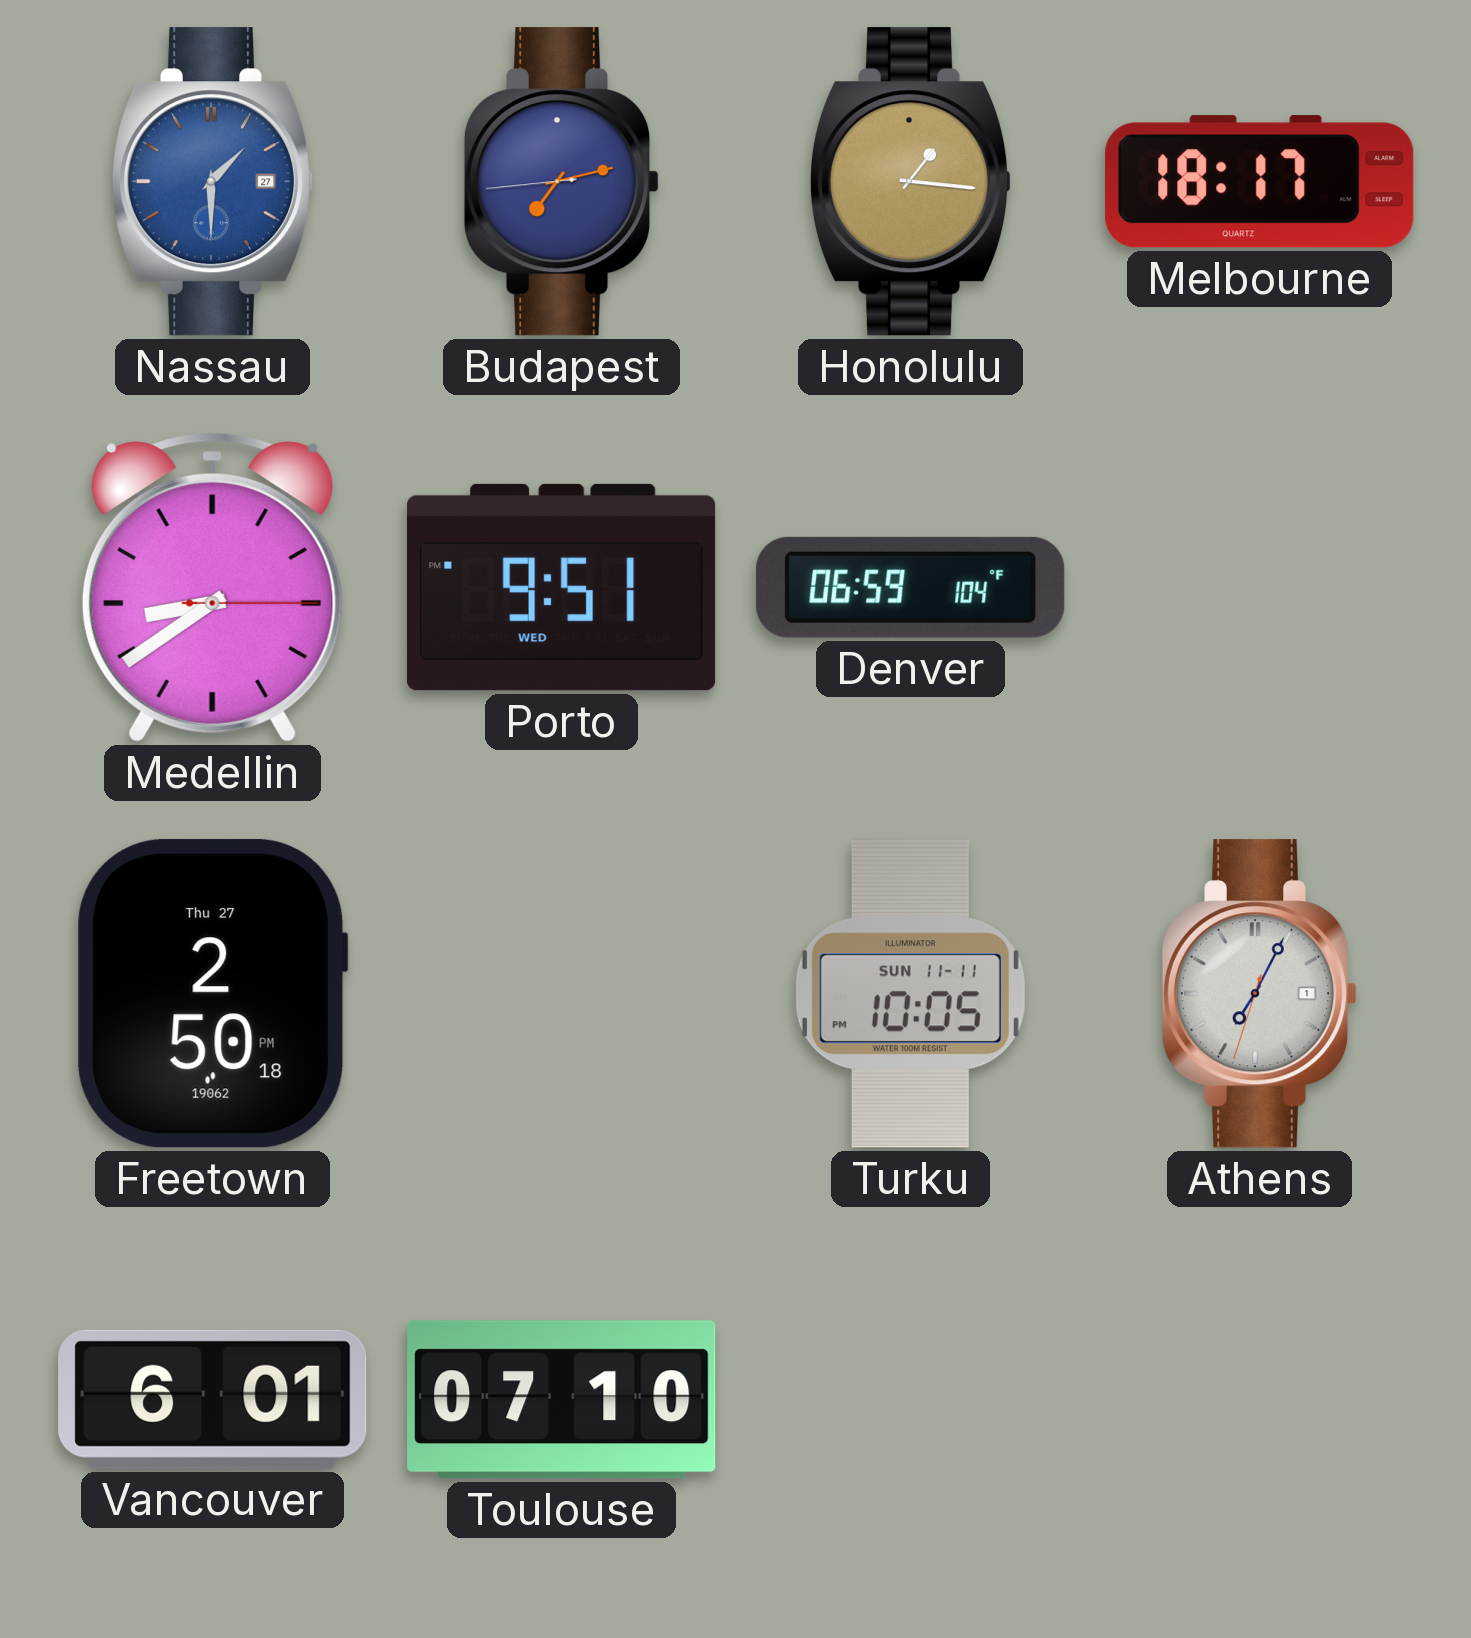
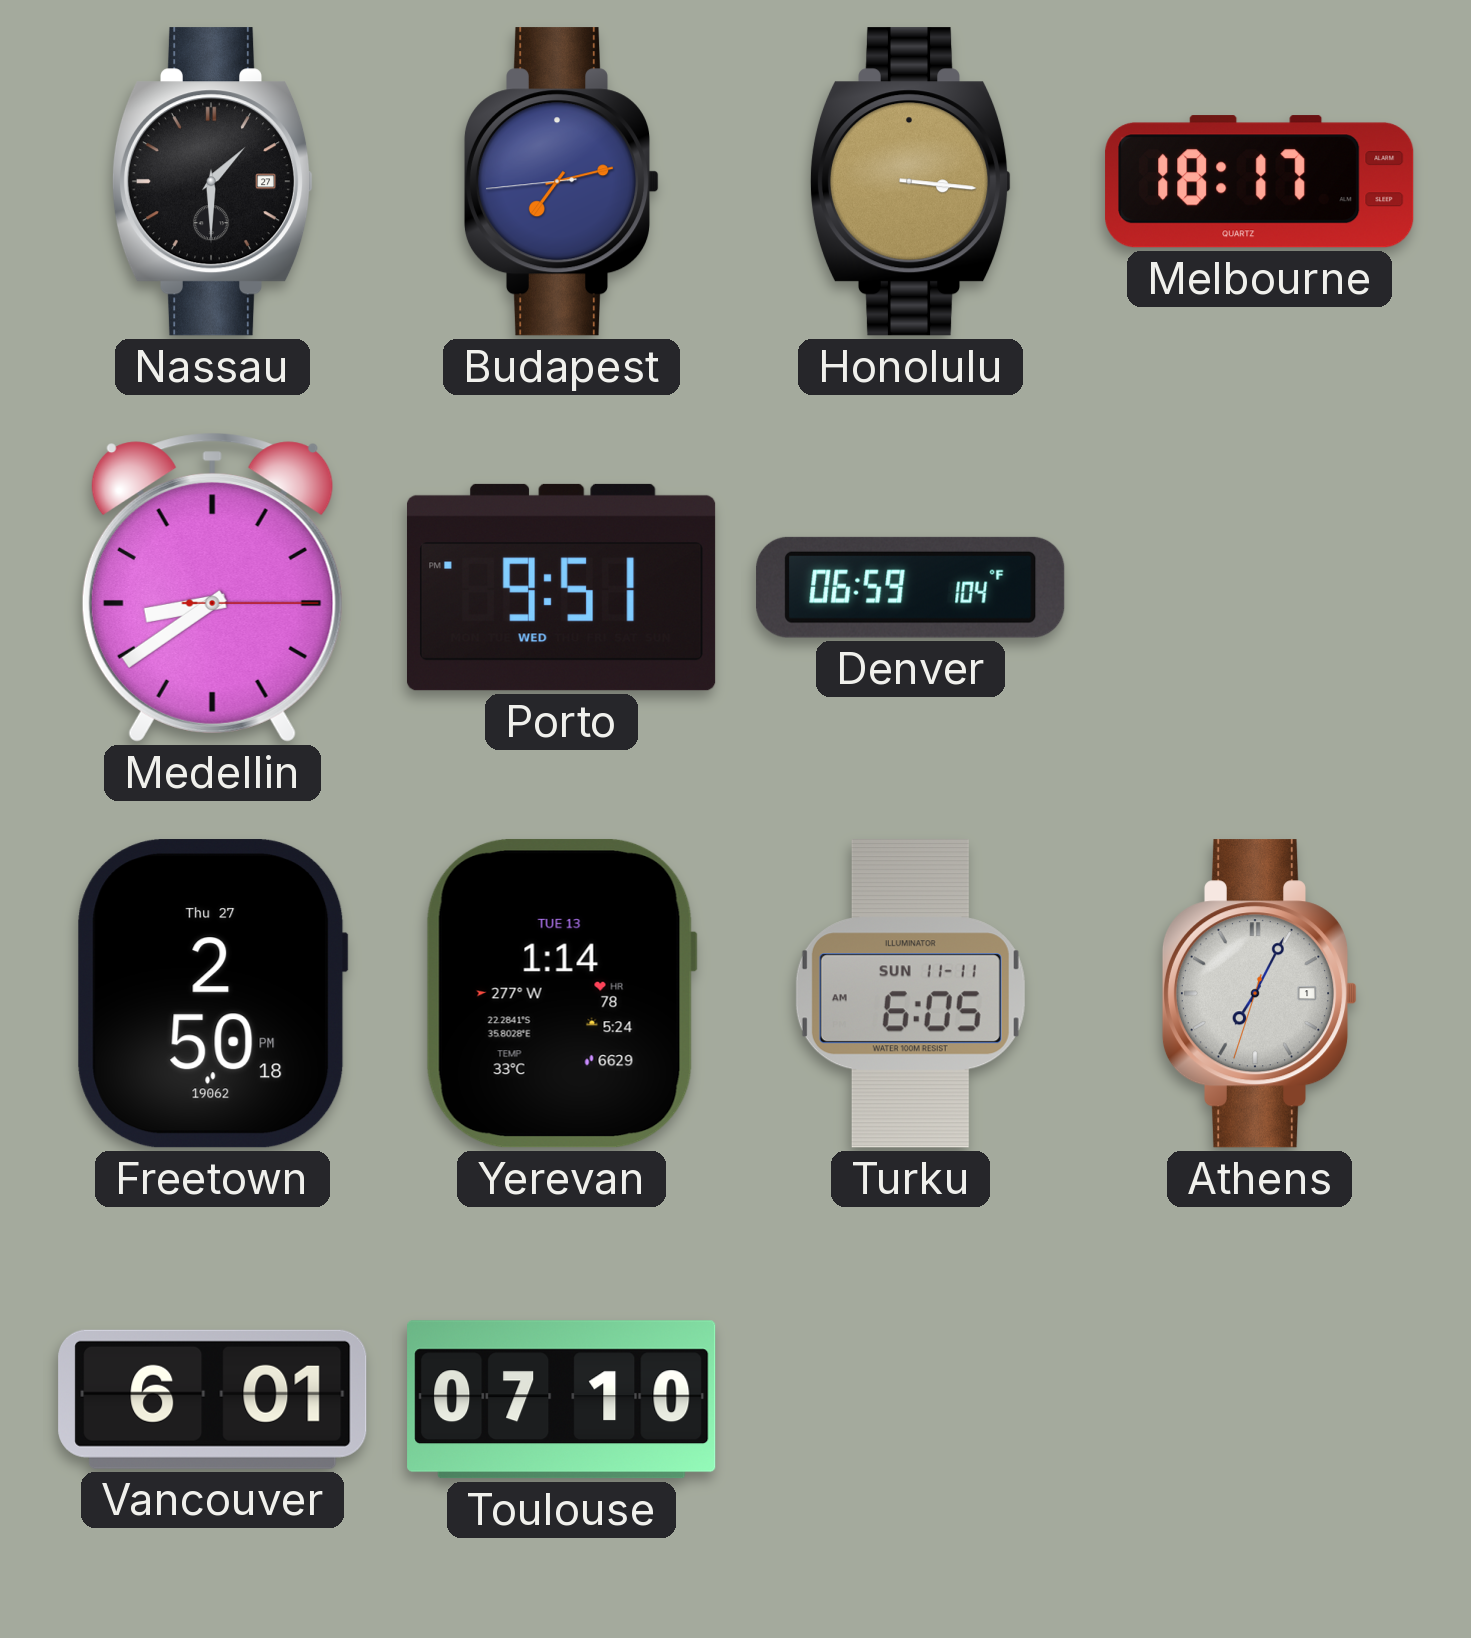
Nassau dial: blue -> black
Honolulu: 1:16 -> 3:16
Yerevan: none -> 1:14
Turku: 10:05 -> 6:05
